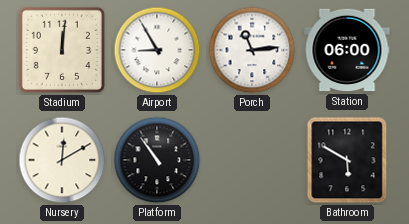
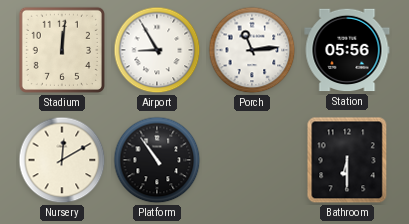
Station: 06:00 -> 05:56
Bathroom: 5:50 -> 6:30
